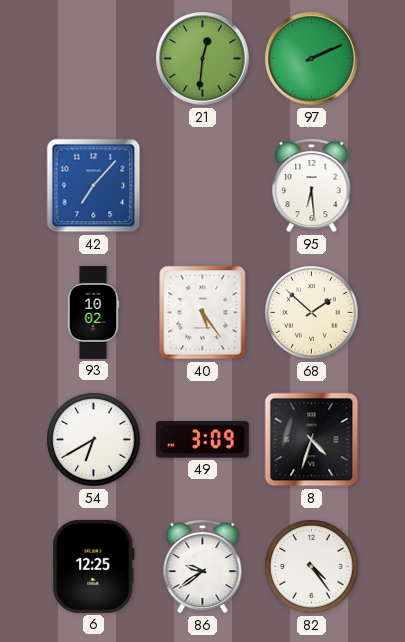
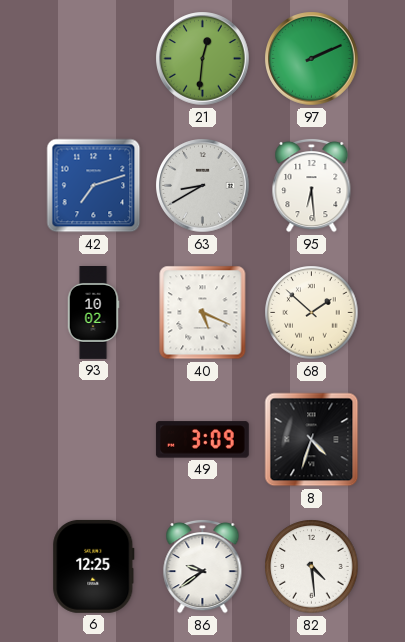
42: 7:07 -> 7:12
63: none -> 8:40
40: 5:24 -> 5:19
54: 6:40 -> none
82: 4:24 -> 4:29
